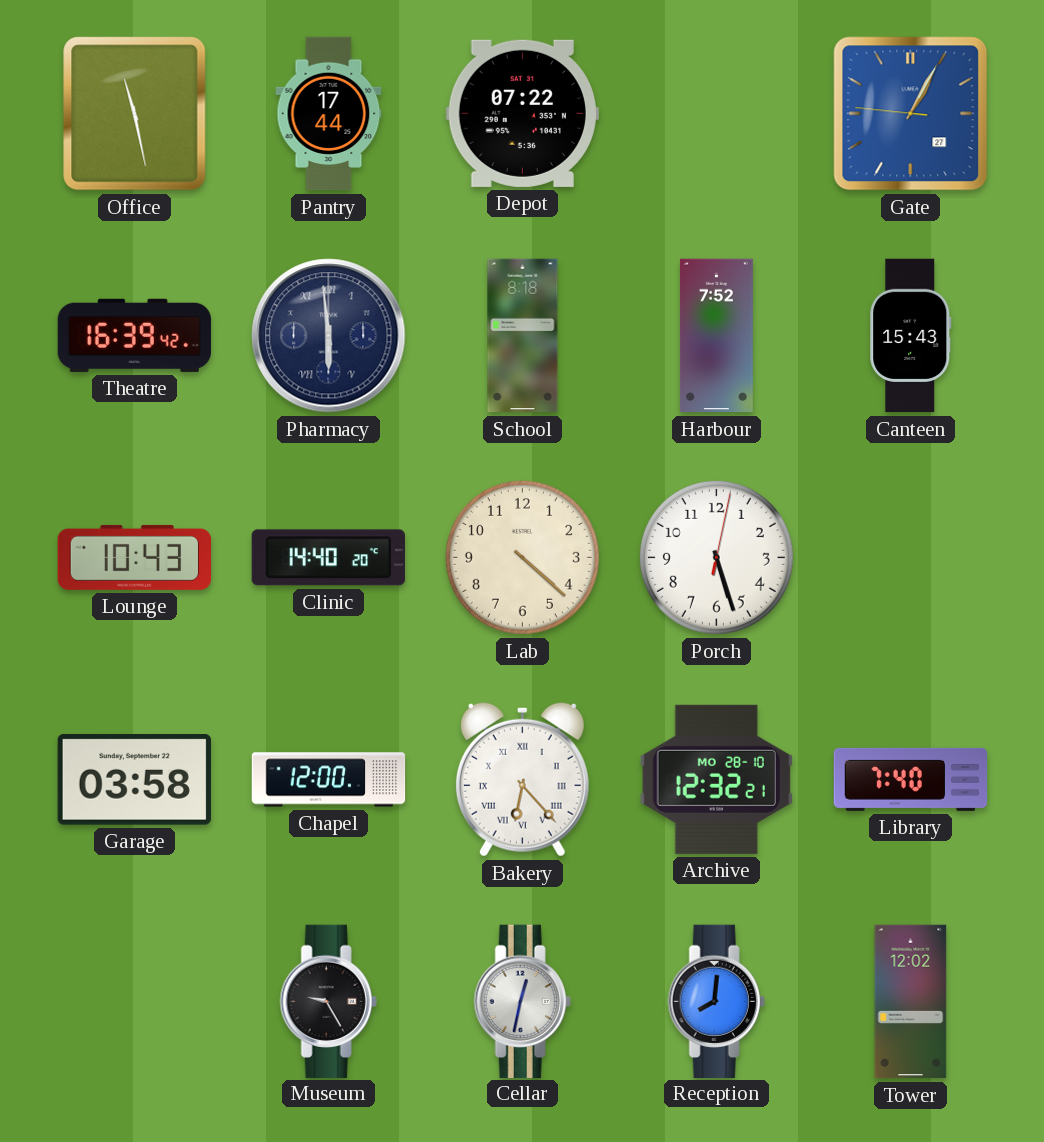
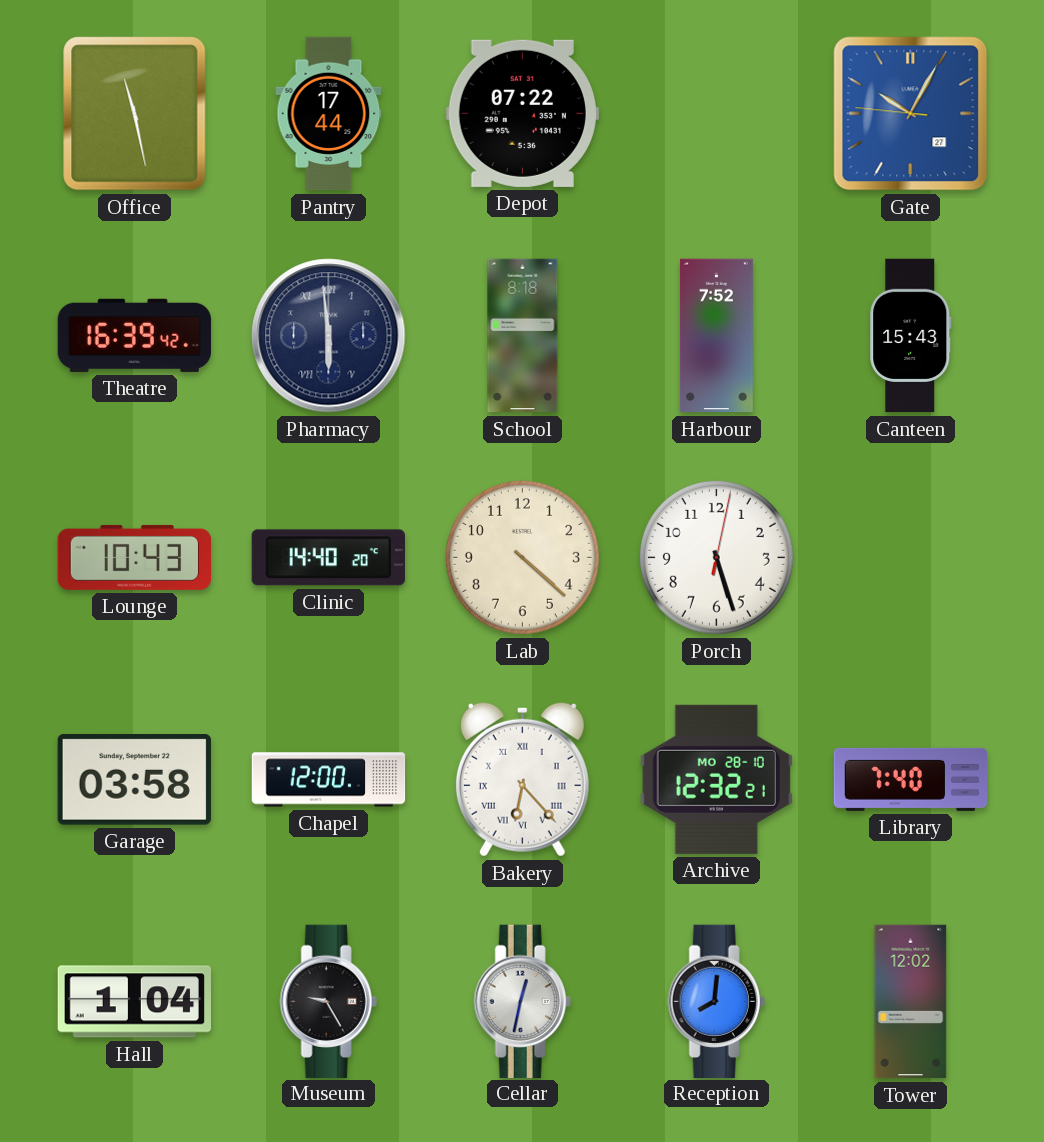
Gate: 1:04 -> 10:04
Hall: none -> 1:04
